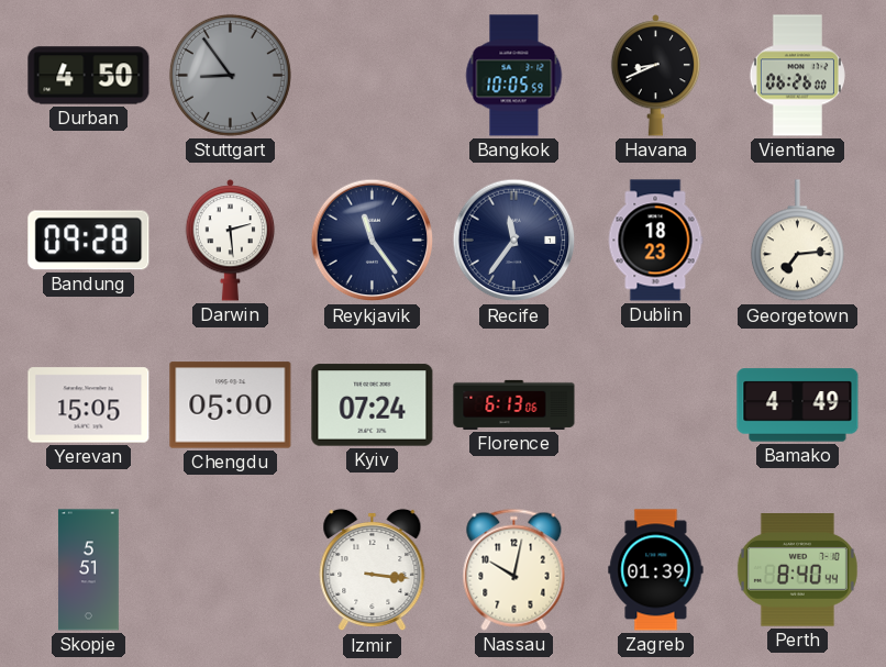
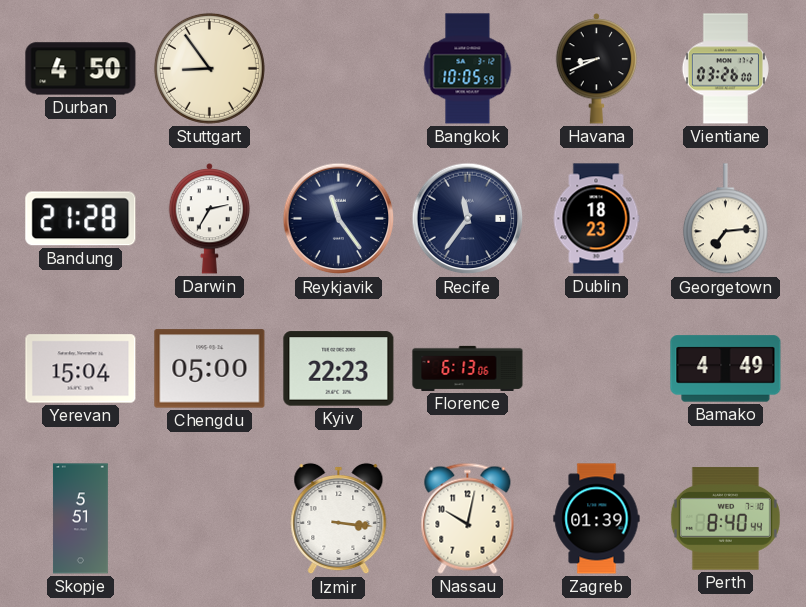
Stuttgart dial: grey -> cream
Vientiane: 06:26 -> 03:26
Bandung: 09:28 -> 21:28
Darwin: 2:29 -> 2:35
Yerevan: 15:05 -> 15:04
Kyiv: 07:24 -> 22:23
